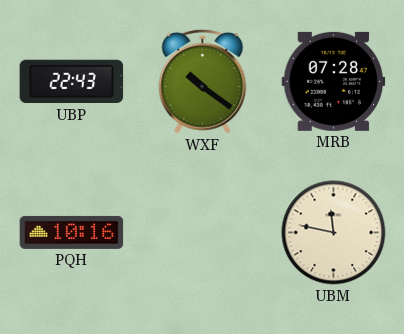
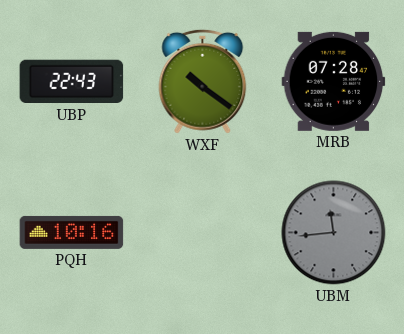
UBM: 11:47 -> 11:44
UBM dial: cream -> grey
